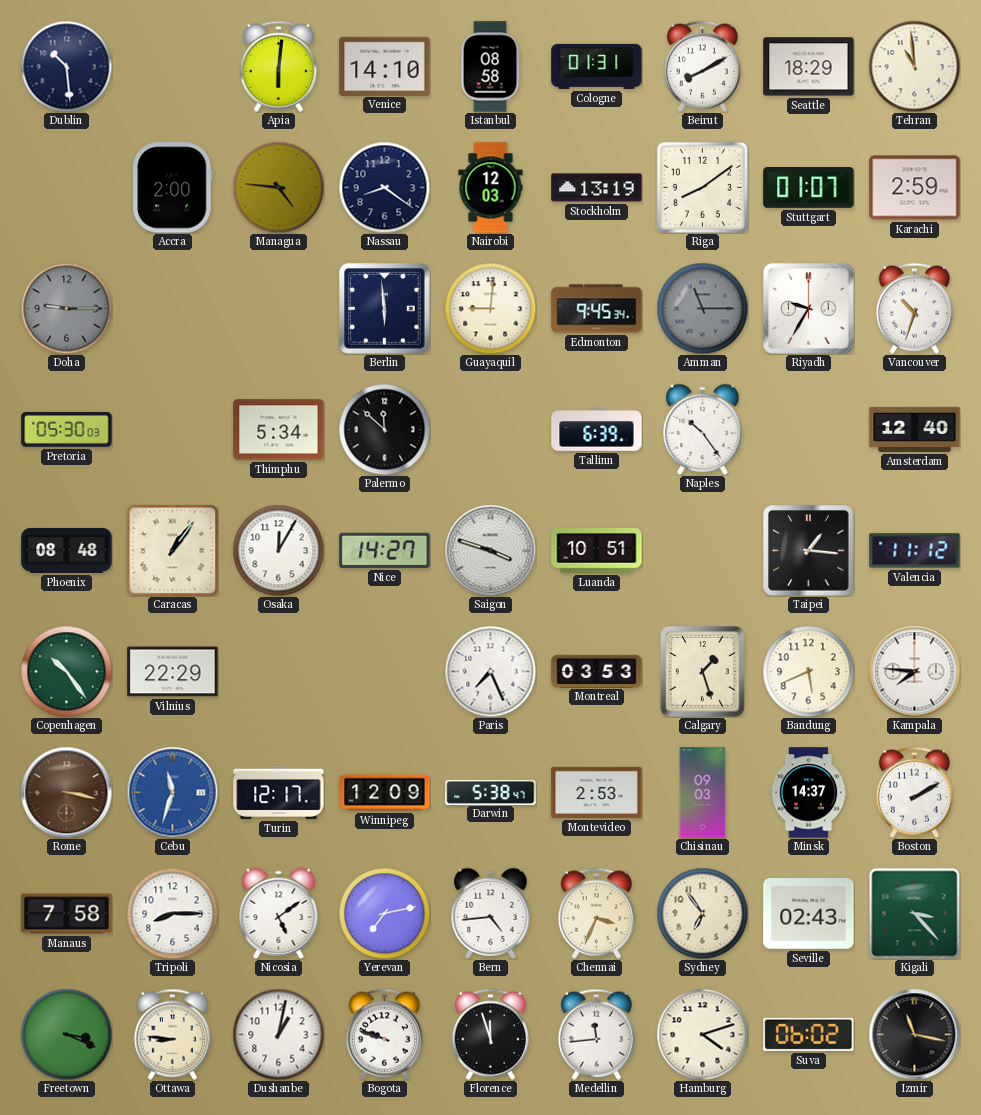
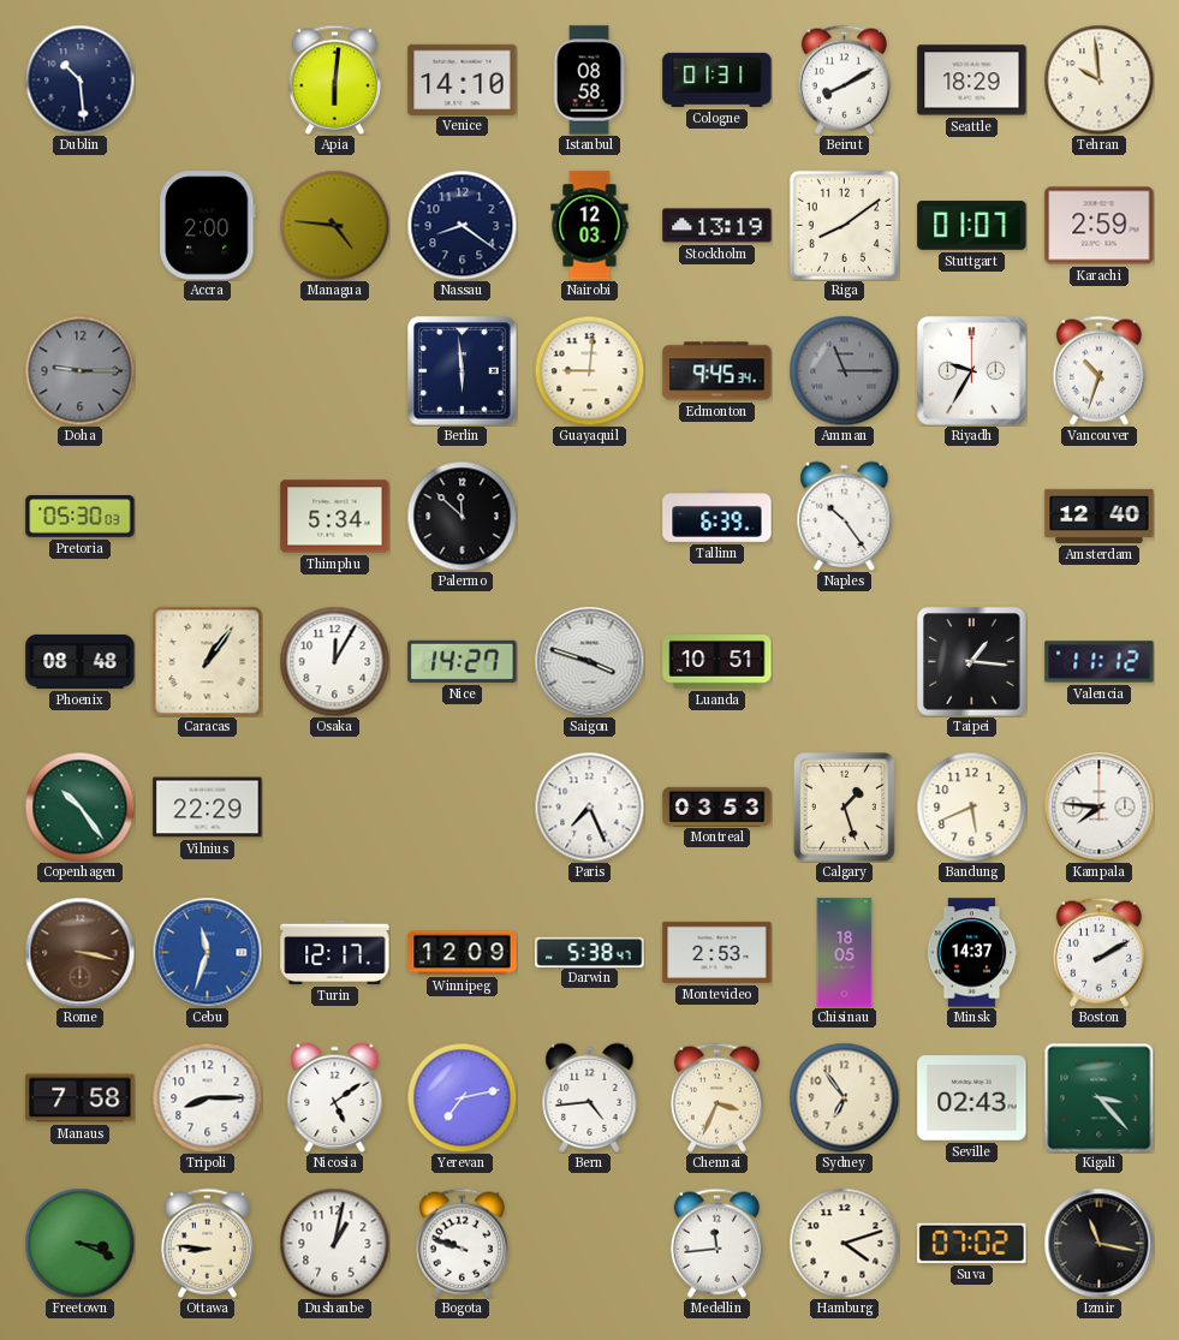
Tehran: 10:59 -> 9:59
Chisinau: 09:03 -> 18:05
Florence: 11:57 -> none
Suva: 06:02 -> 07:02
